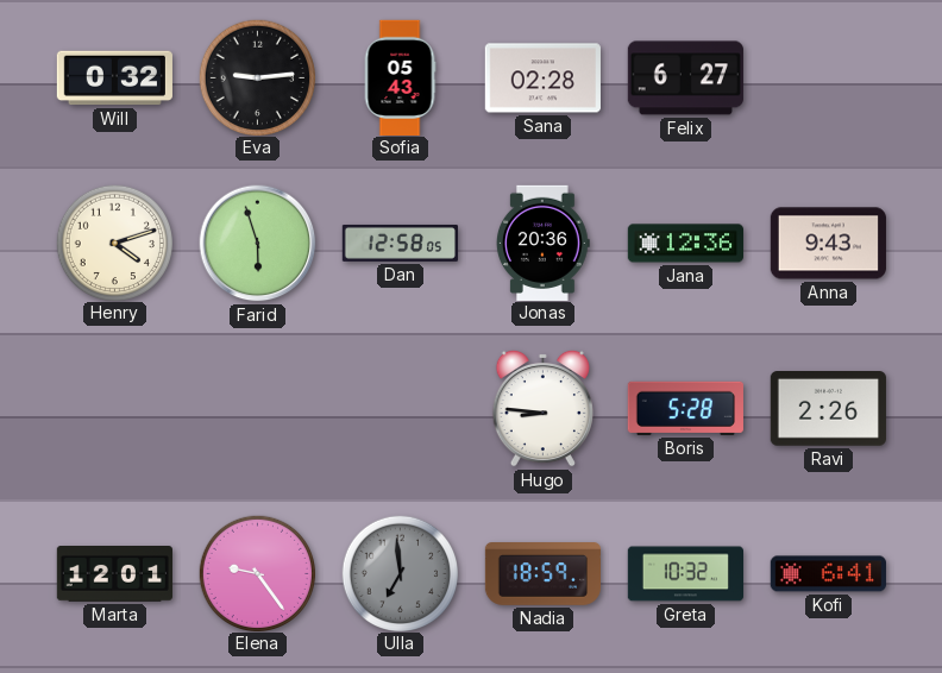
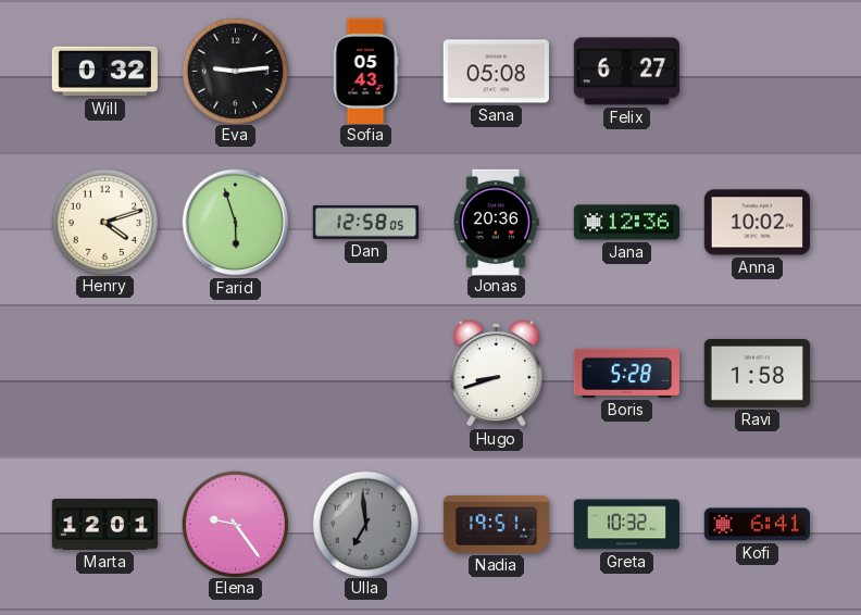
Sana: 02:28 -> 05:08
Anna: 9:43 -> 10:02
Hugo: 8:46 -> 8:42
Ravi: 2:26 -> 1:58
Nadia: 18:59 -> 19:51
